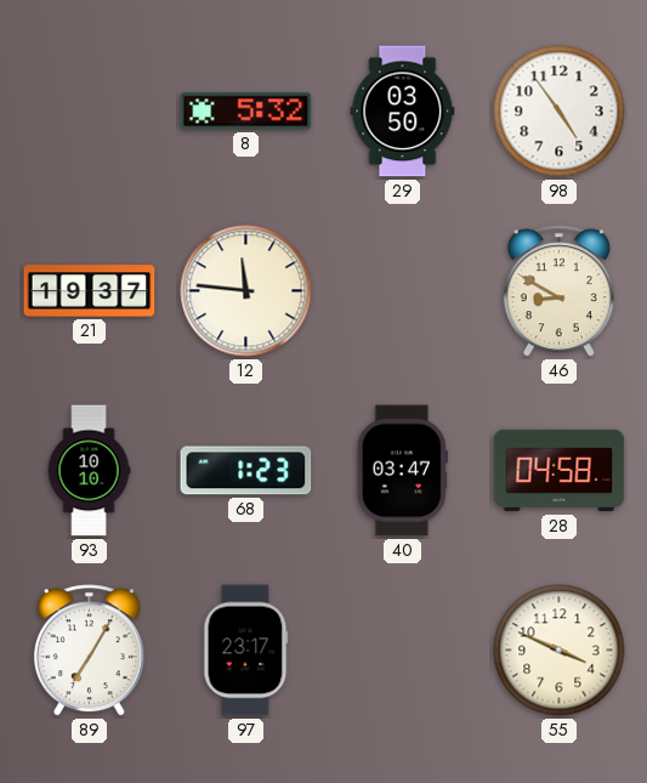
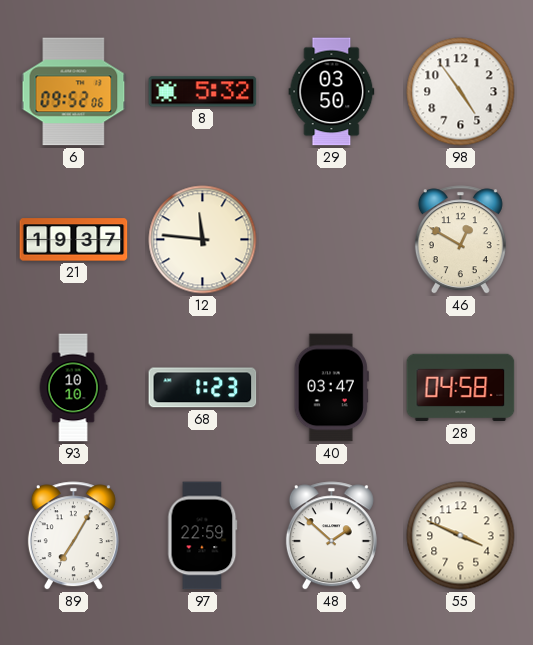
6: none -> 09:52
46: 8:50 -> 12:50
97: 23:17 -> 22:59
48: none -> 1:52
